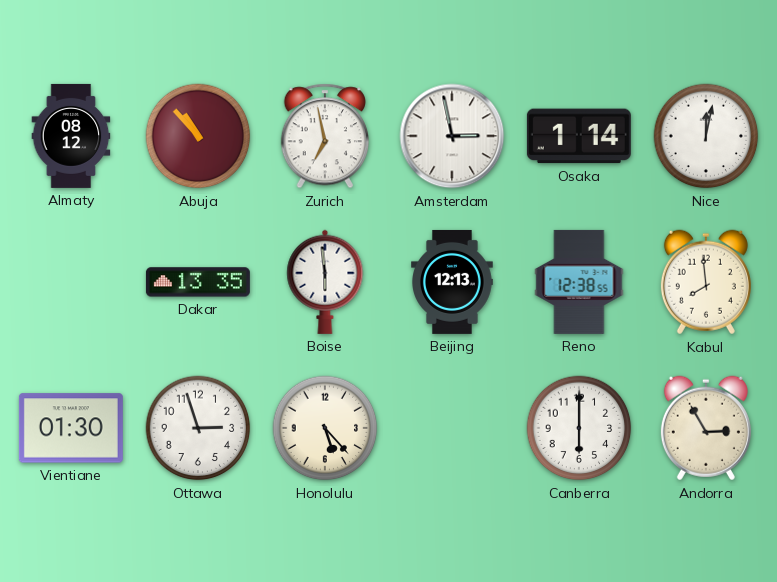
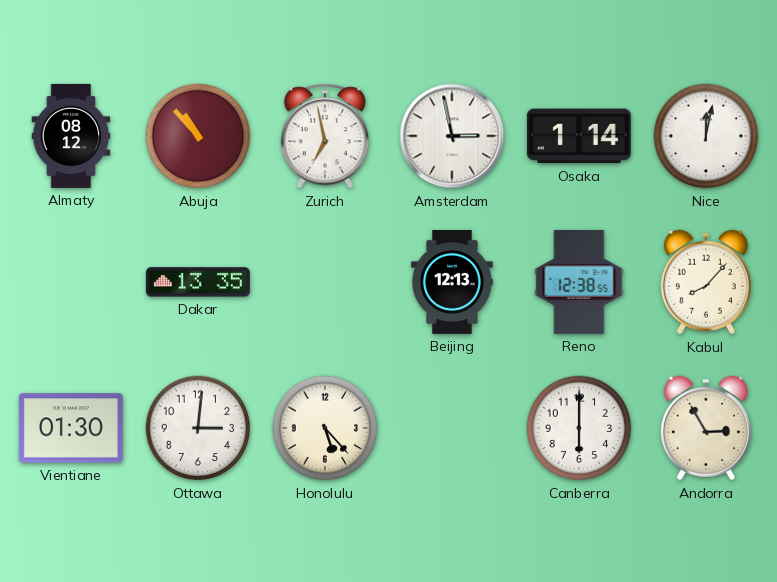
Boise: 5:59 -> none
Kabul: 7:59 -> 8:07
Ottawa: 2:57 -> 3:01
